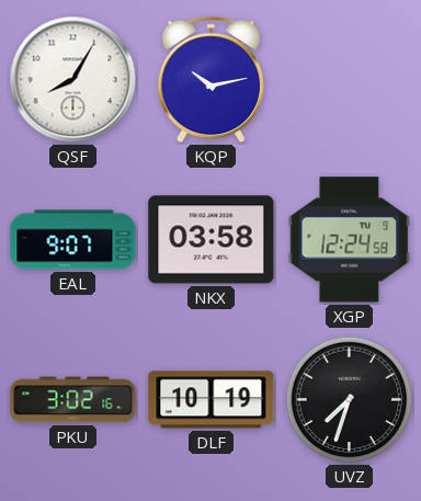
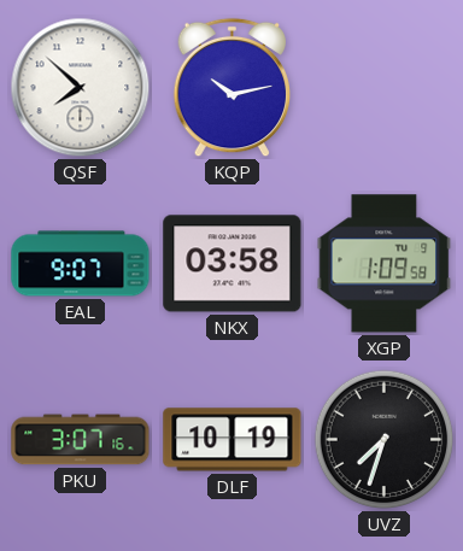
QSF: 8:05 -> 7:52
XGP: 12:24 -> 1:09
PKU: 3:02 -> 3:07
